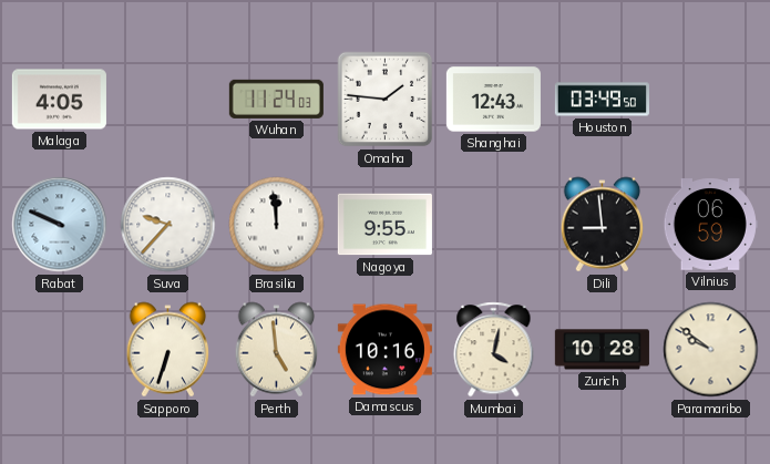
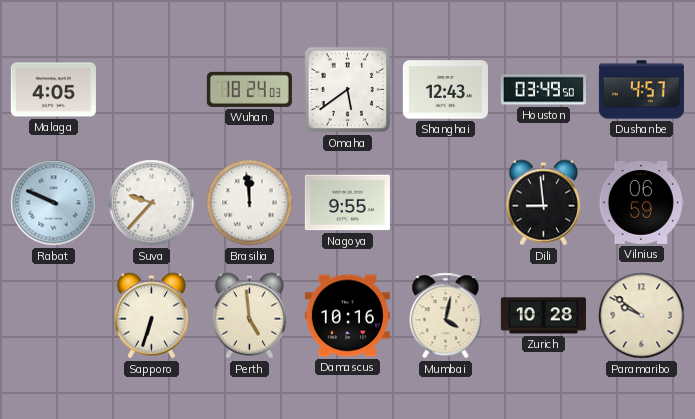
Wuhan: 11:24 -> 18:24
Omaha: 1:46 -> 5:39
Dushanbe: none -> 4:57
